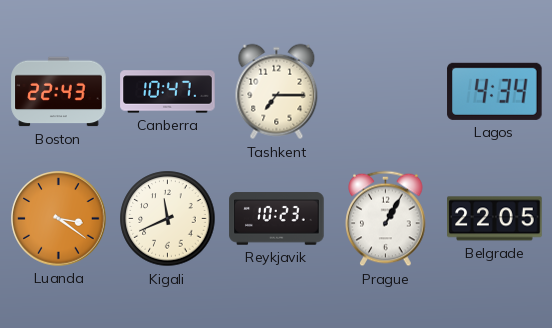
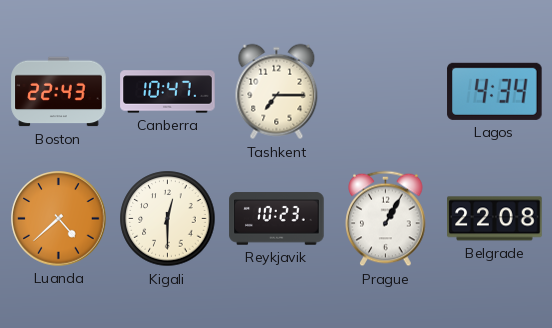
Luanda: 3:21 -> 4:38
Kigali: 11:41 -> 12:30
Belgrade: 22:05 -> 22:08
